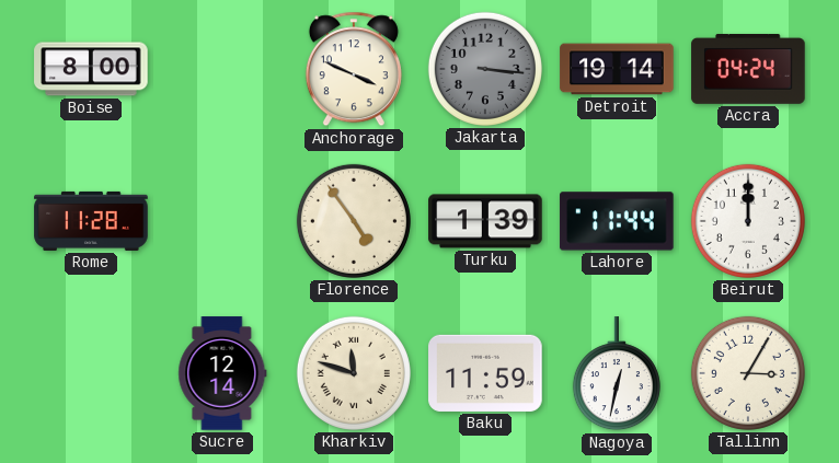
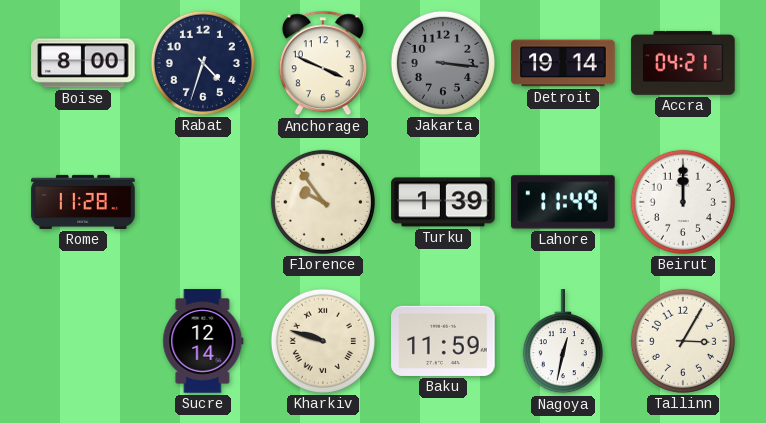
Rabat: none -> 4:33
Accra: 04:24 -> 04:21
Florence: 4:54 -> 9:54
Lahore: 11:44 -> 11:49
Kharkiv: 11:48 -> 9:48
